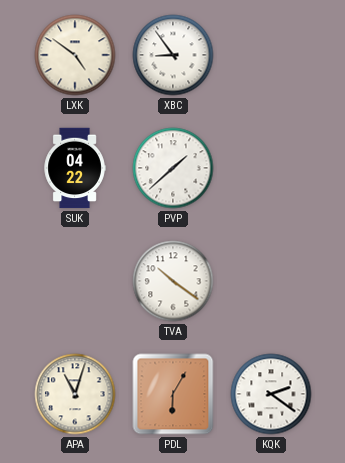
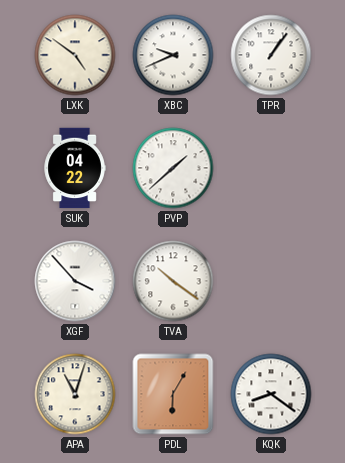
XBC: 8:54 -> 9:41
TPR: none -> 1:06
XGF: none -> 3:53
KQK: 2:21 -> 8:21
